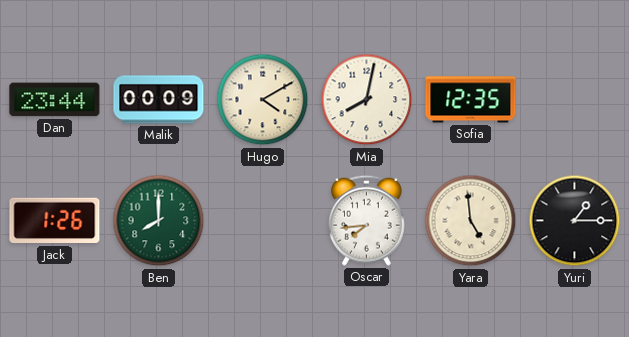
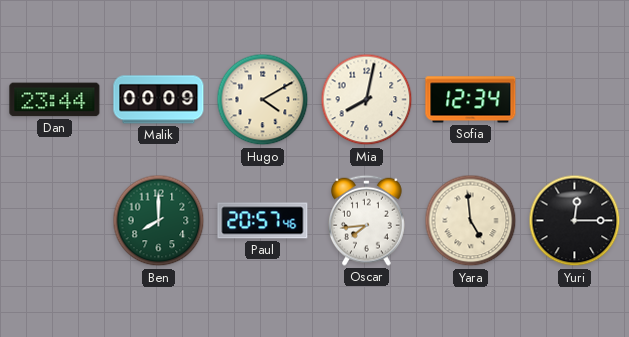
Sofia: 12:35 -> 12:34
Jack: 1:26 -> none
Paul: none -> 20:57
Yuri: 1:15 -> 12:15
